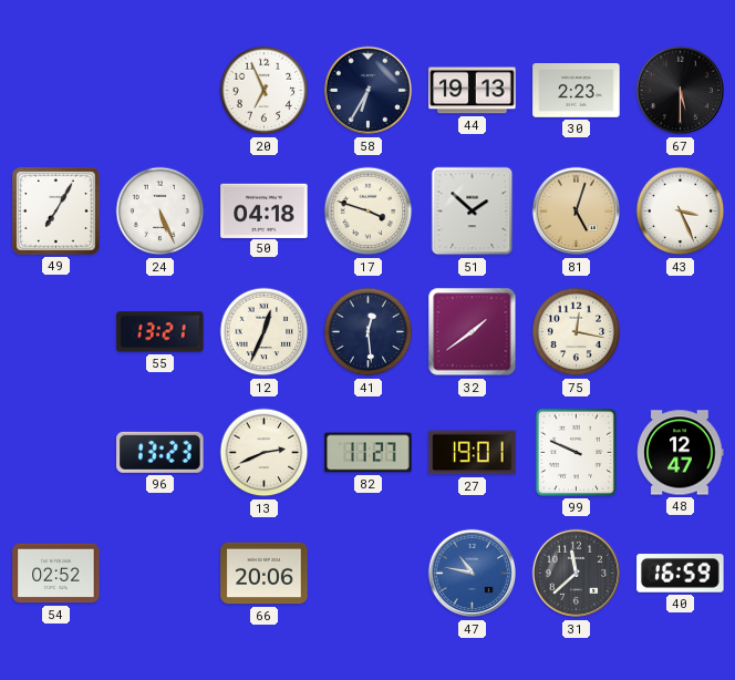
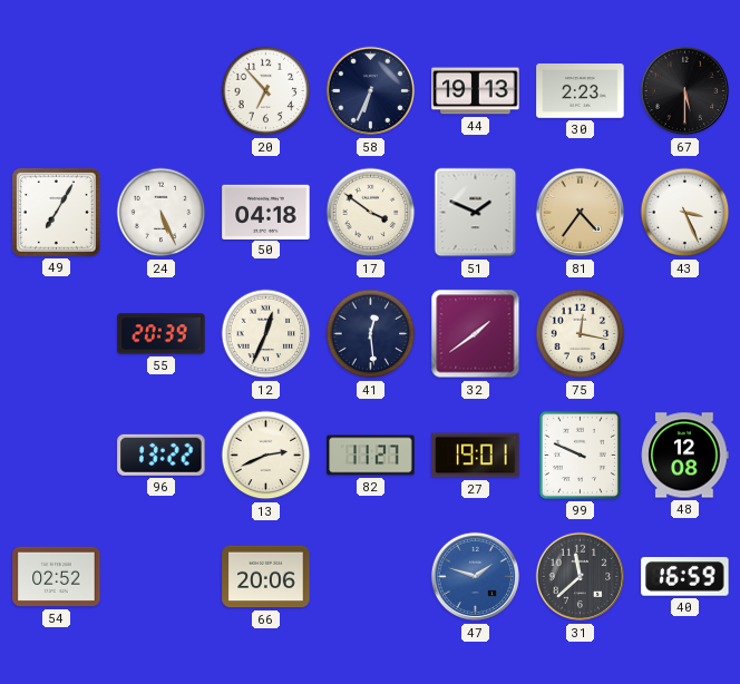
20: 6:56 -> 6:53
58: 6:35 -> 6:34
17: 3:48 -> 3:51
51: 1:52 -> 1:49
81: 5:03 -> 4:36
55: 13:21 -> 20:39
96: 13:23 -> 13:22
48: 12:47 -> 12:08
47: 10:47 -> 1:48
